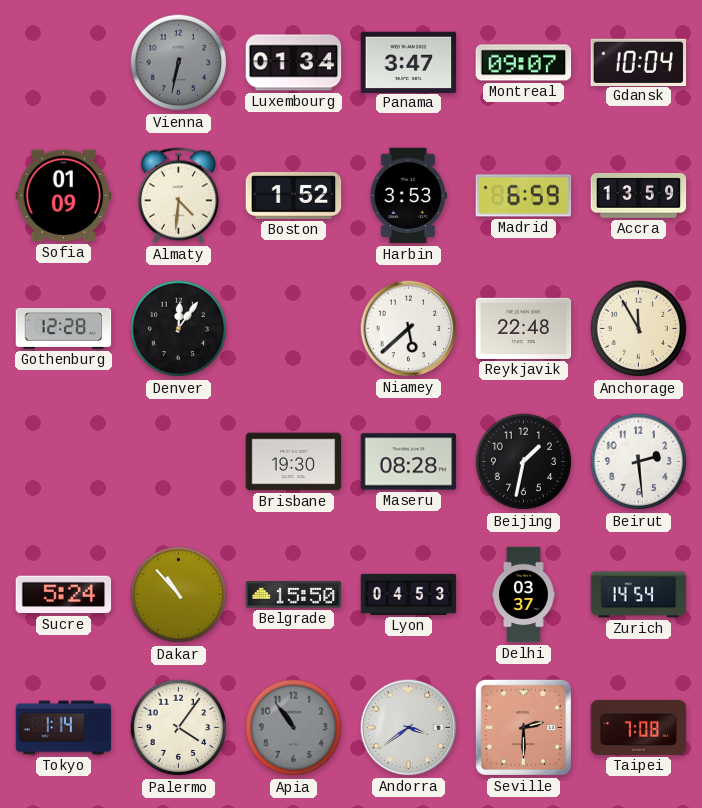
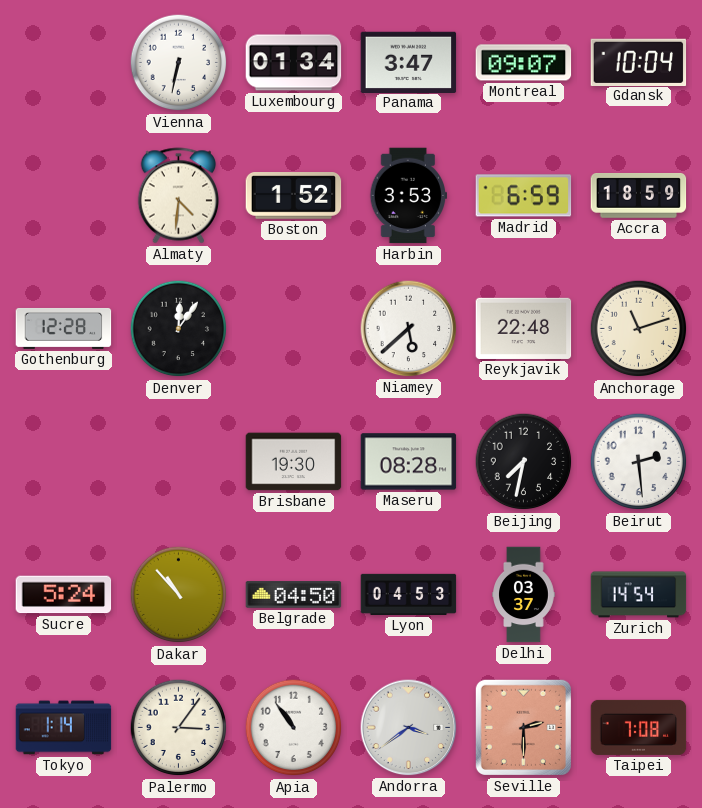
Vienna dial: grey -> white
Sofia: 01:09 -> none
Accra: 13:59 -> 18:59
Anchorage: 11:55 -> 11:12
Beijing: 1:32 -> 7:32
Belgrade: 15:50 -> 04:50
Palermo: 4:06 -> 3:06
Apia dial: grey -> white
